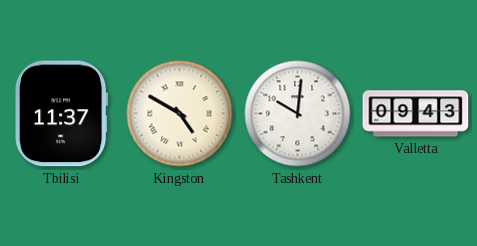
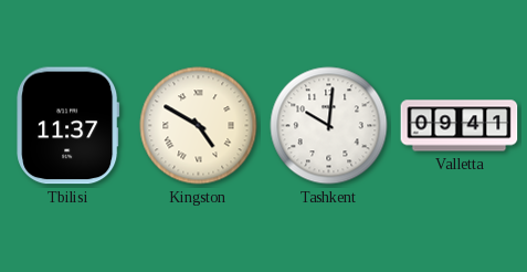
Valletta: 09:43 -> 09:41
